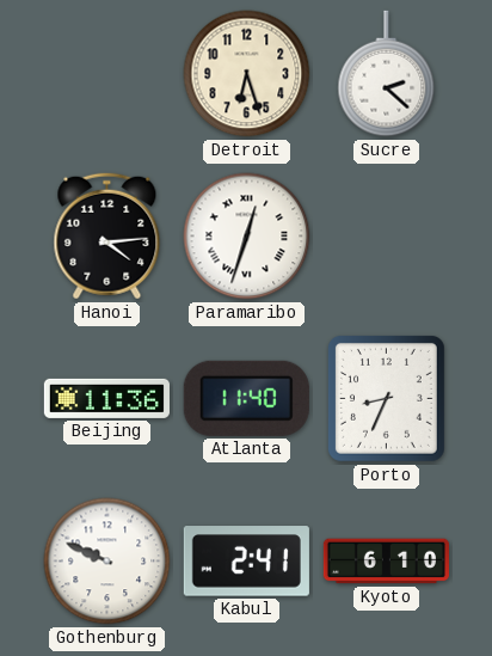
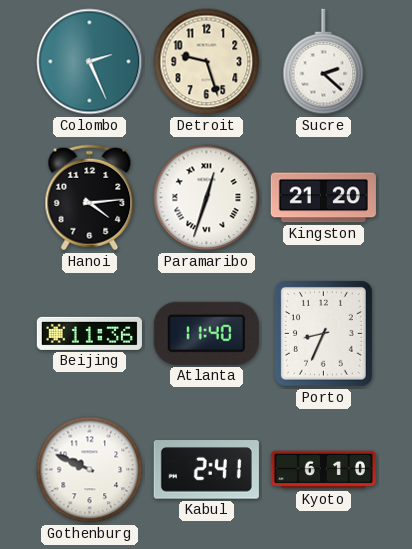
Colombo: none -> 2:26
Detroit: 6:27 -> 9:27
Kingston: none -> 21:20
